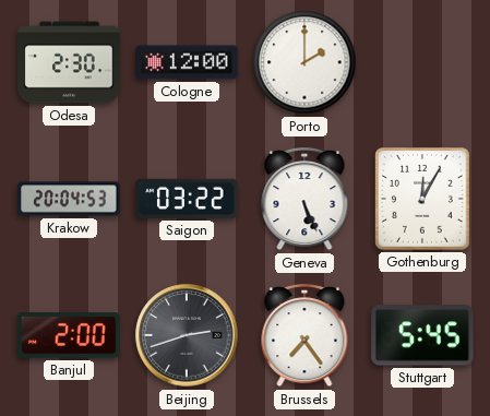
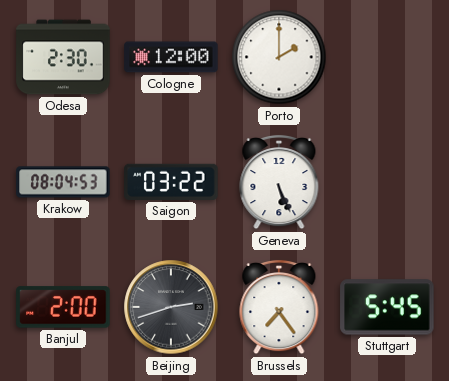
Krakow: 20:04 -> 08:04
Gothenburg: 12:05 -> none
